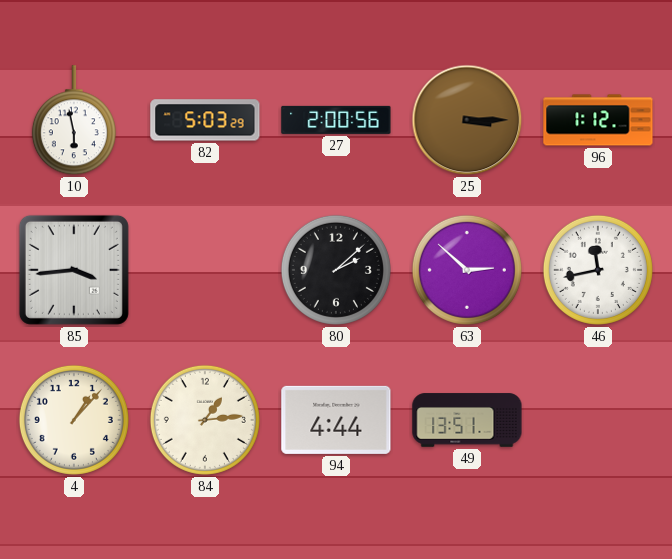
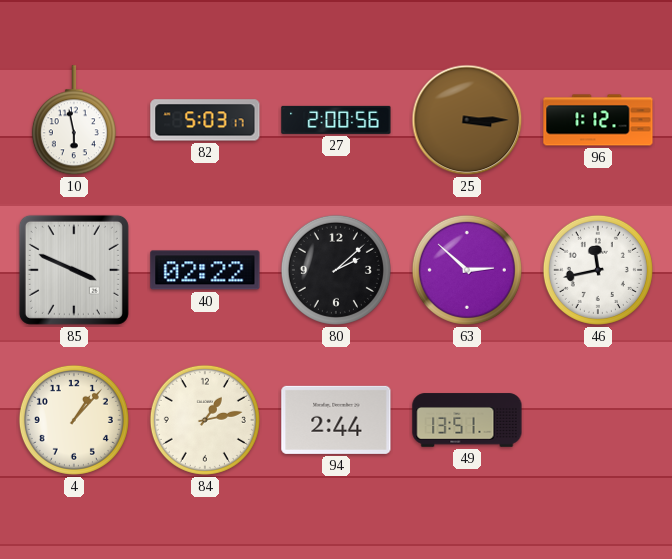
82: 5:03:29 -> 5:03:17
85: 3:44 -> 3:49
40: none -> 02:22
84: 1:14 -> 1:13
94: 4:44 -> 2:44
